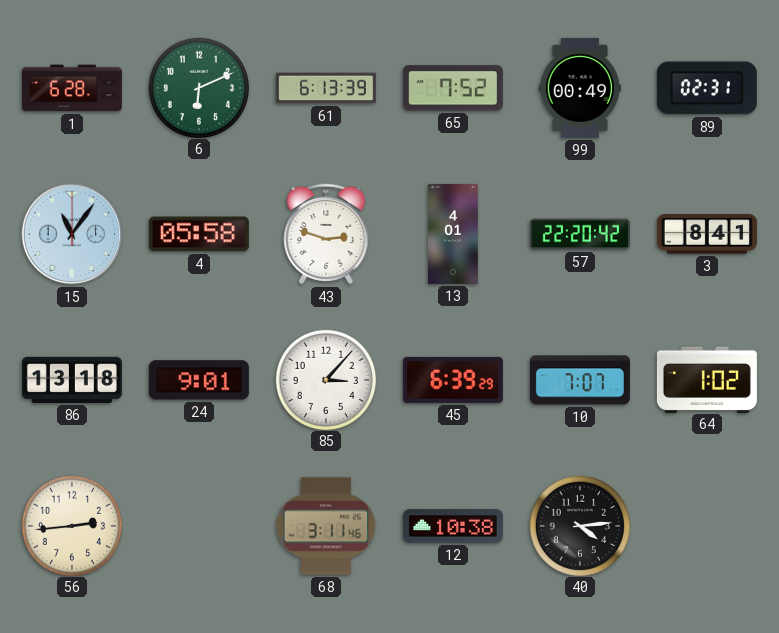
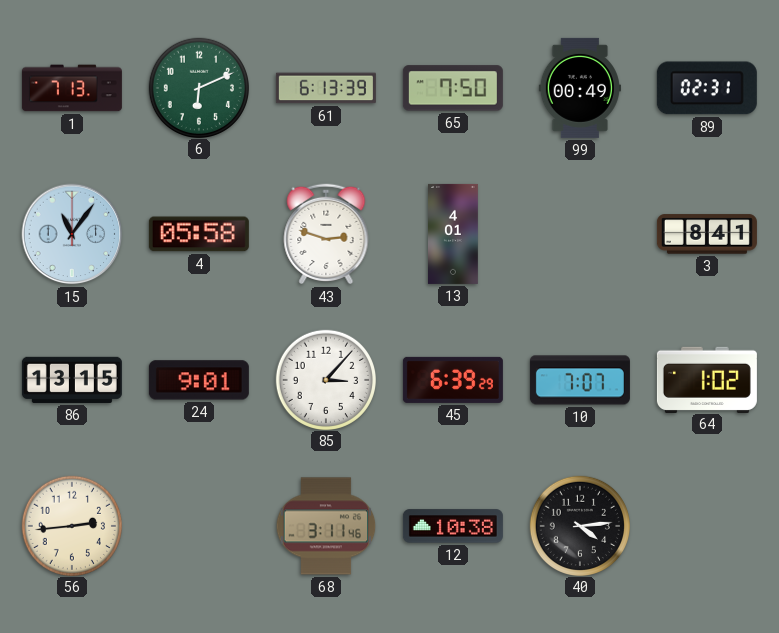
1: 6:28 -> 7:13
65: 7:52 -> 7:50
57: 22:20 -> none
86: 13:18 -> 13:15
